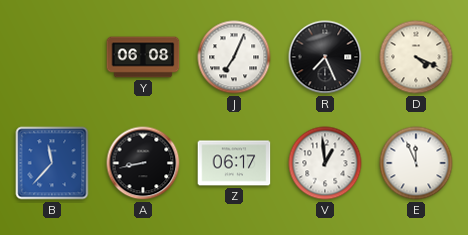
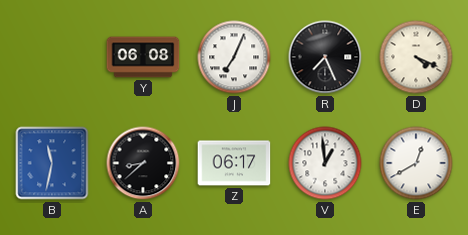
B: 11:37 -> 11:32
A: 8:43 -> 8:38
E: 11:56 -> 12:40
